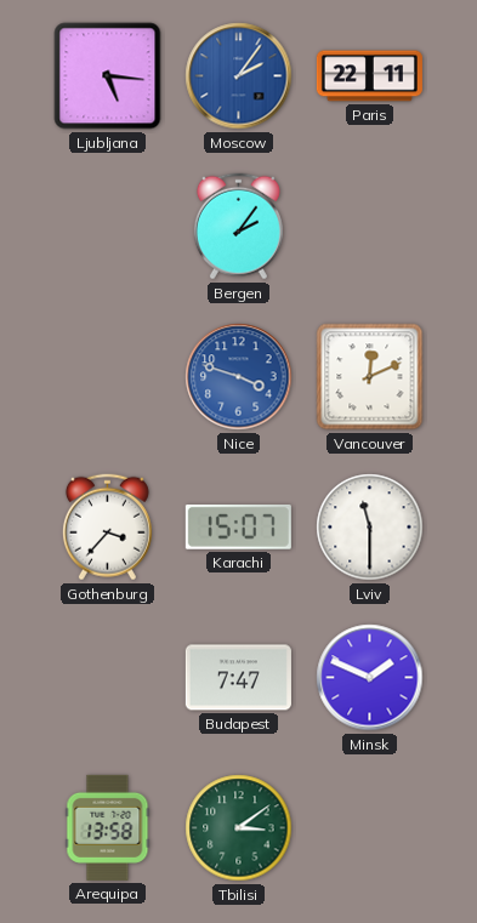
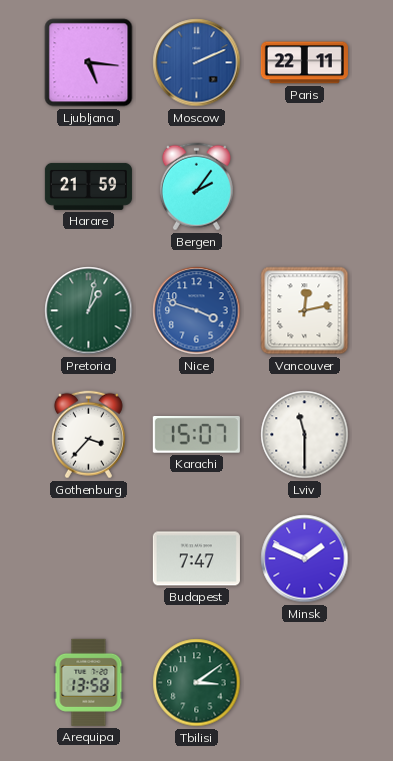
Moscow: 2:06 -> 2:11
Harare: none -> 21:59
Pretoria: none -> 1:02
Vancouver: 12:11 -> 12:13
